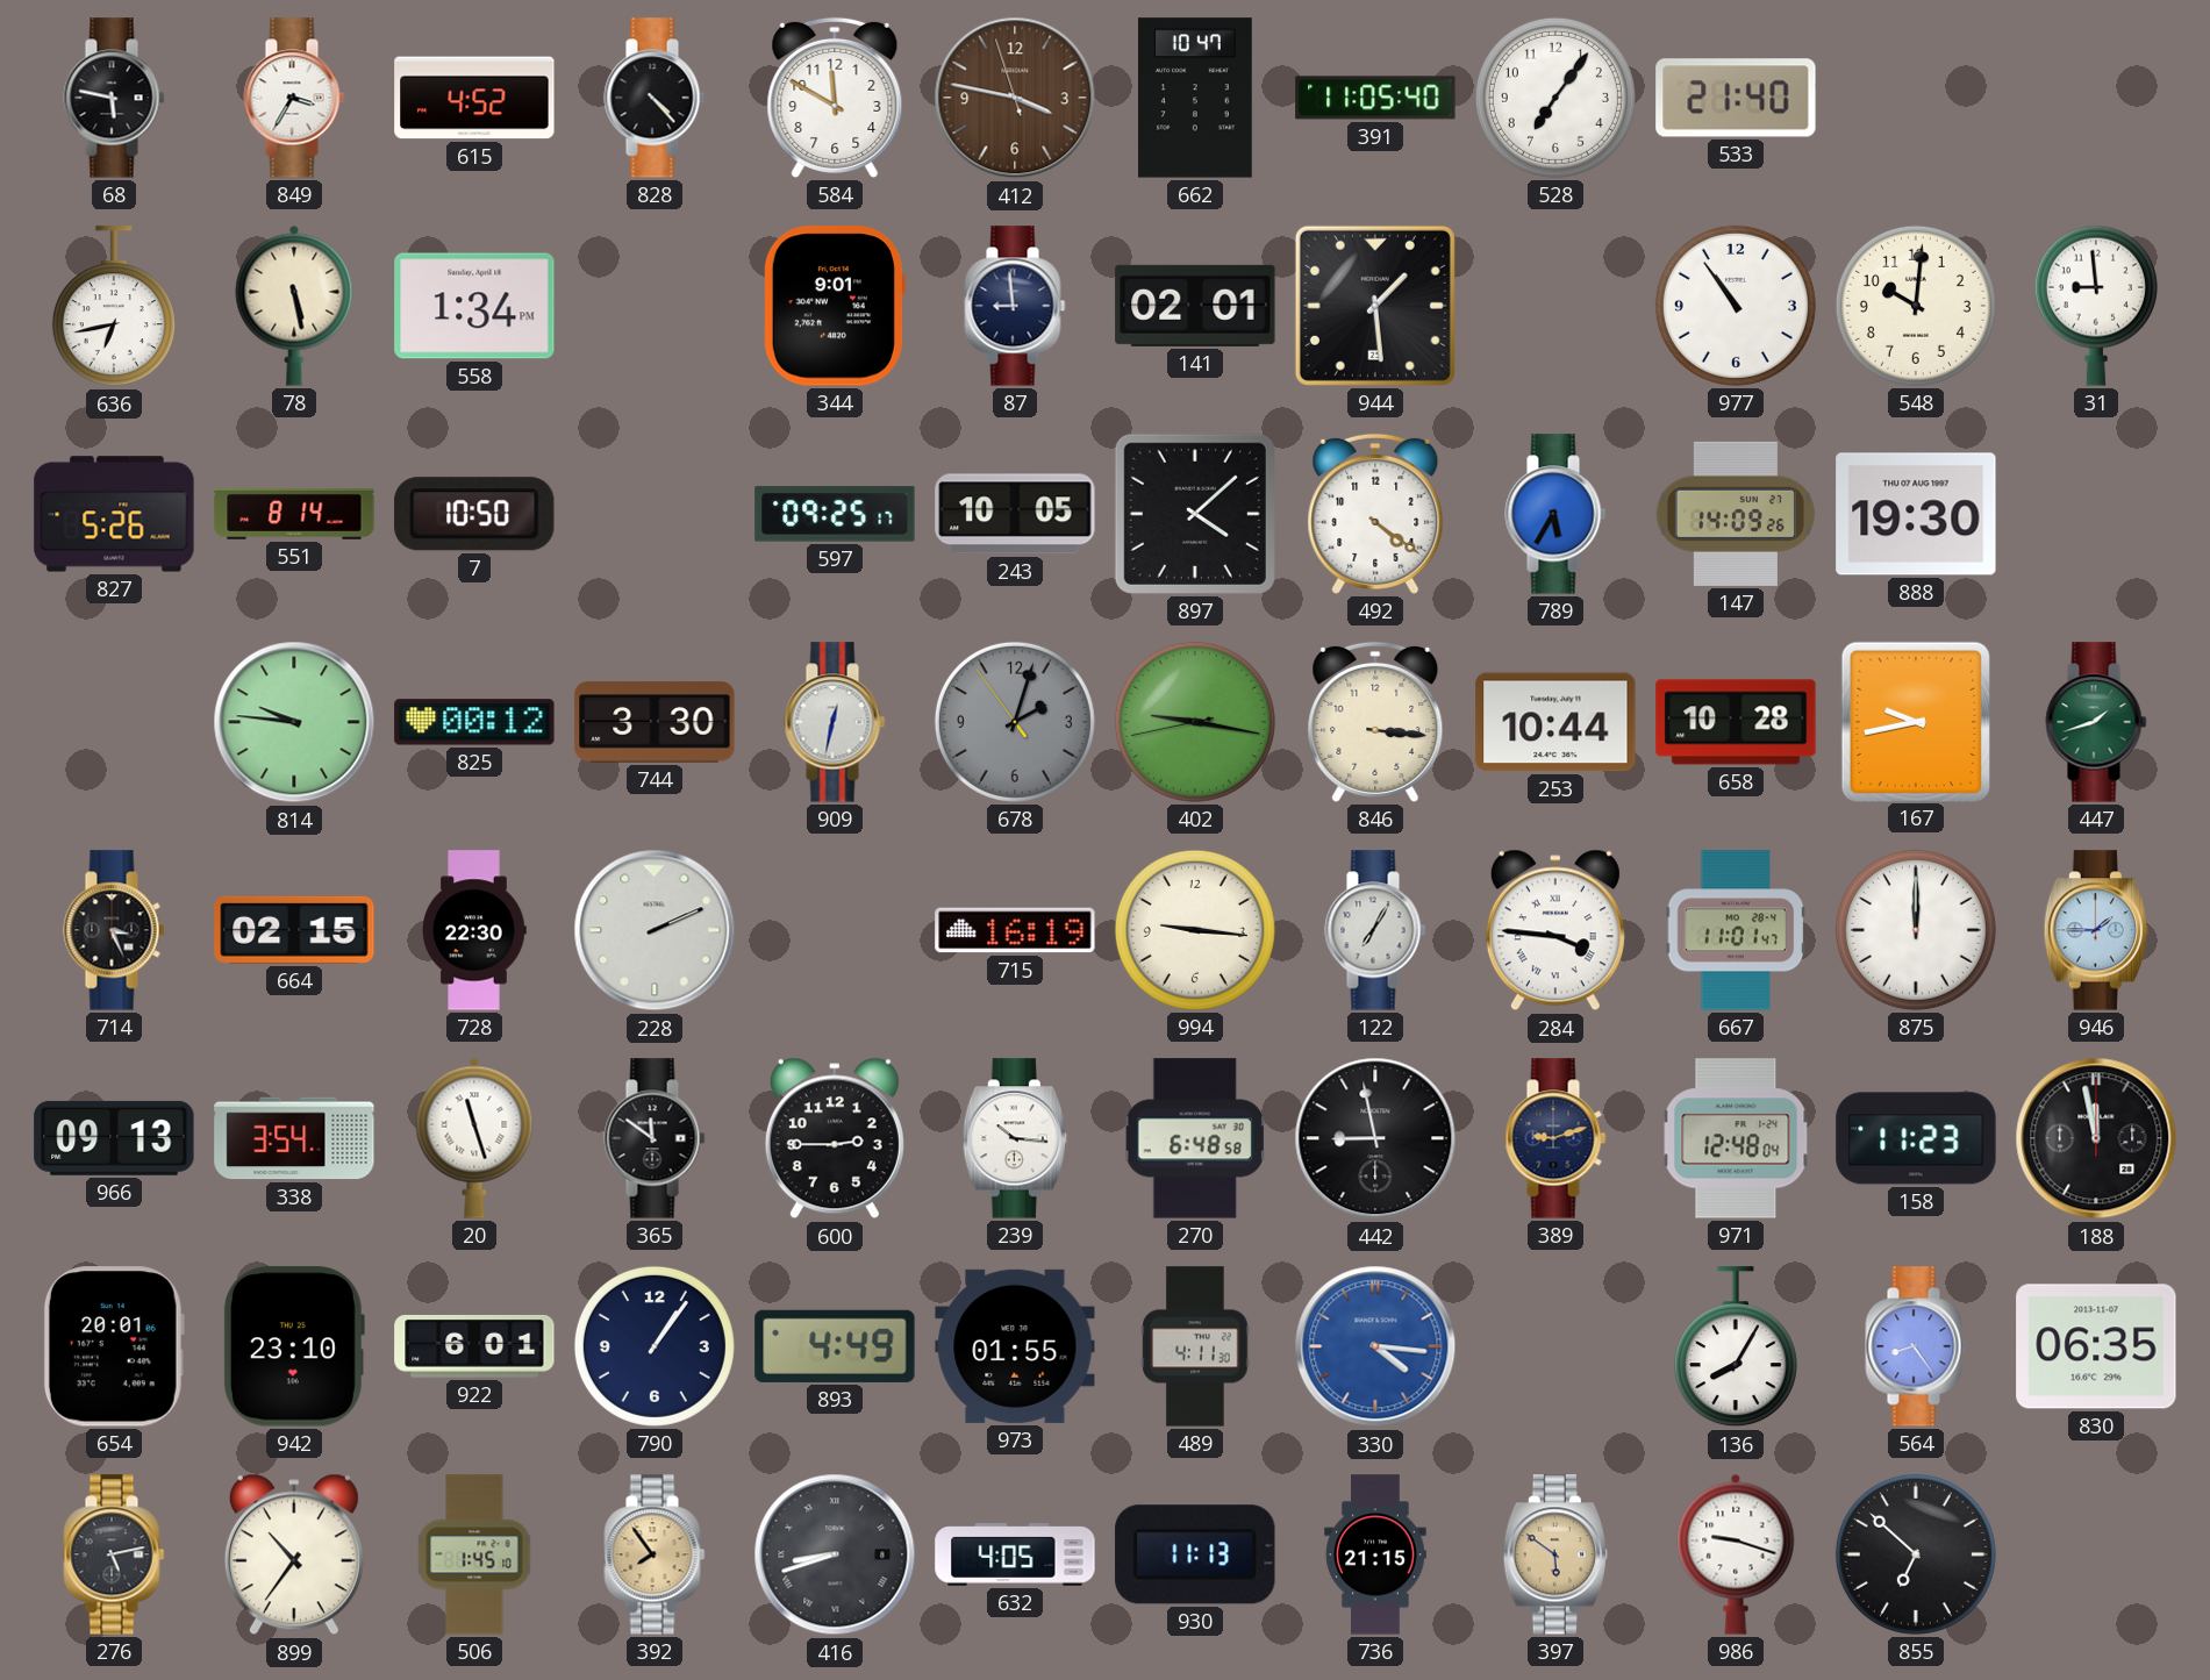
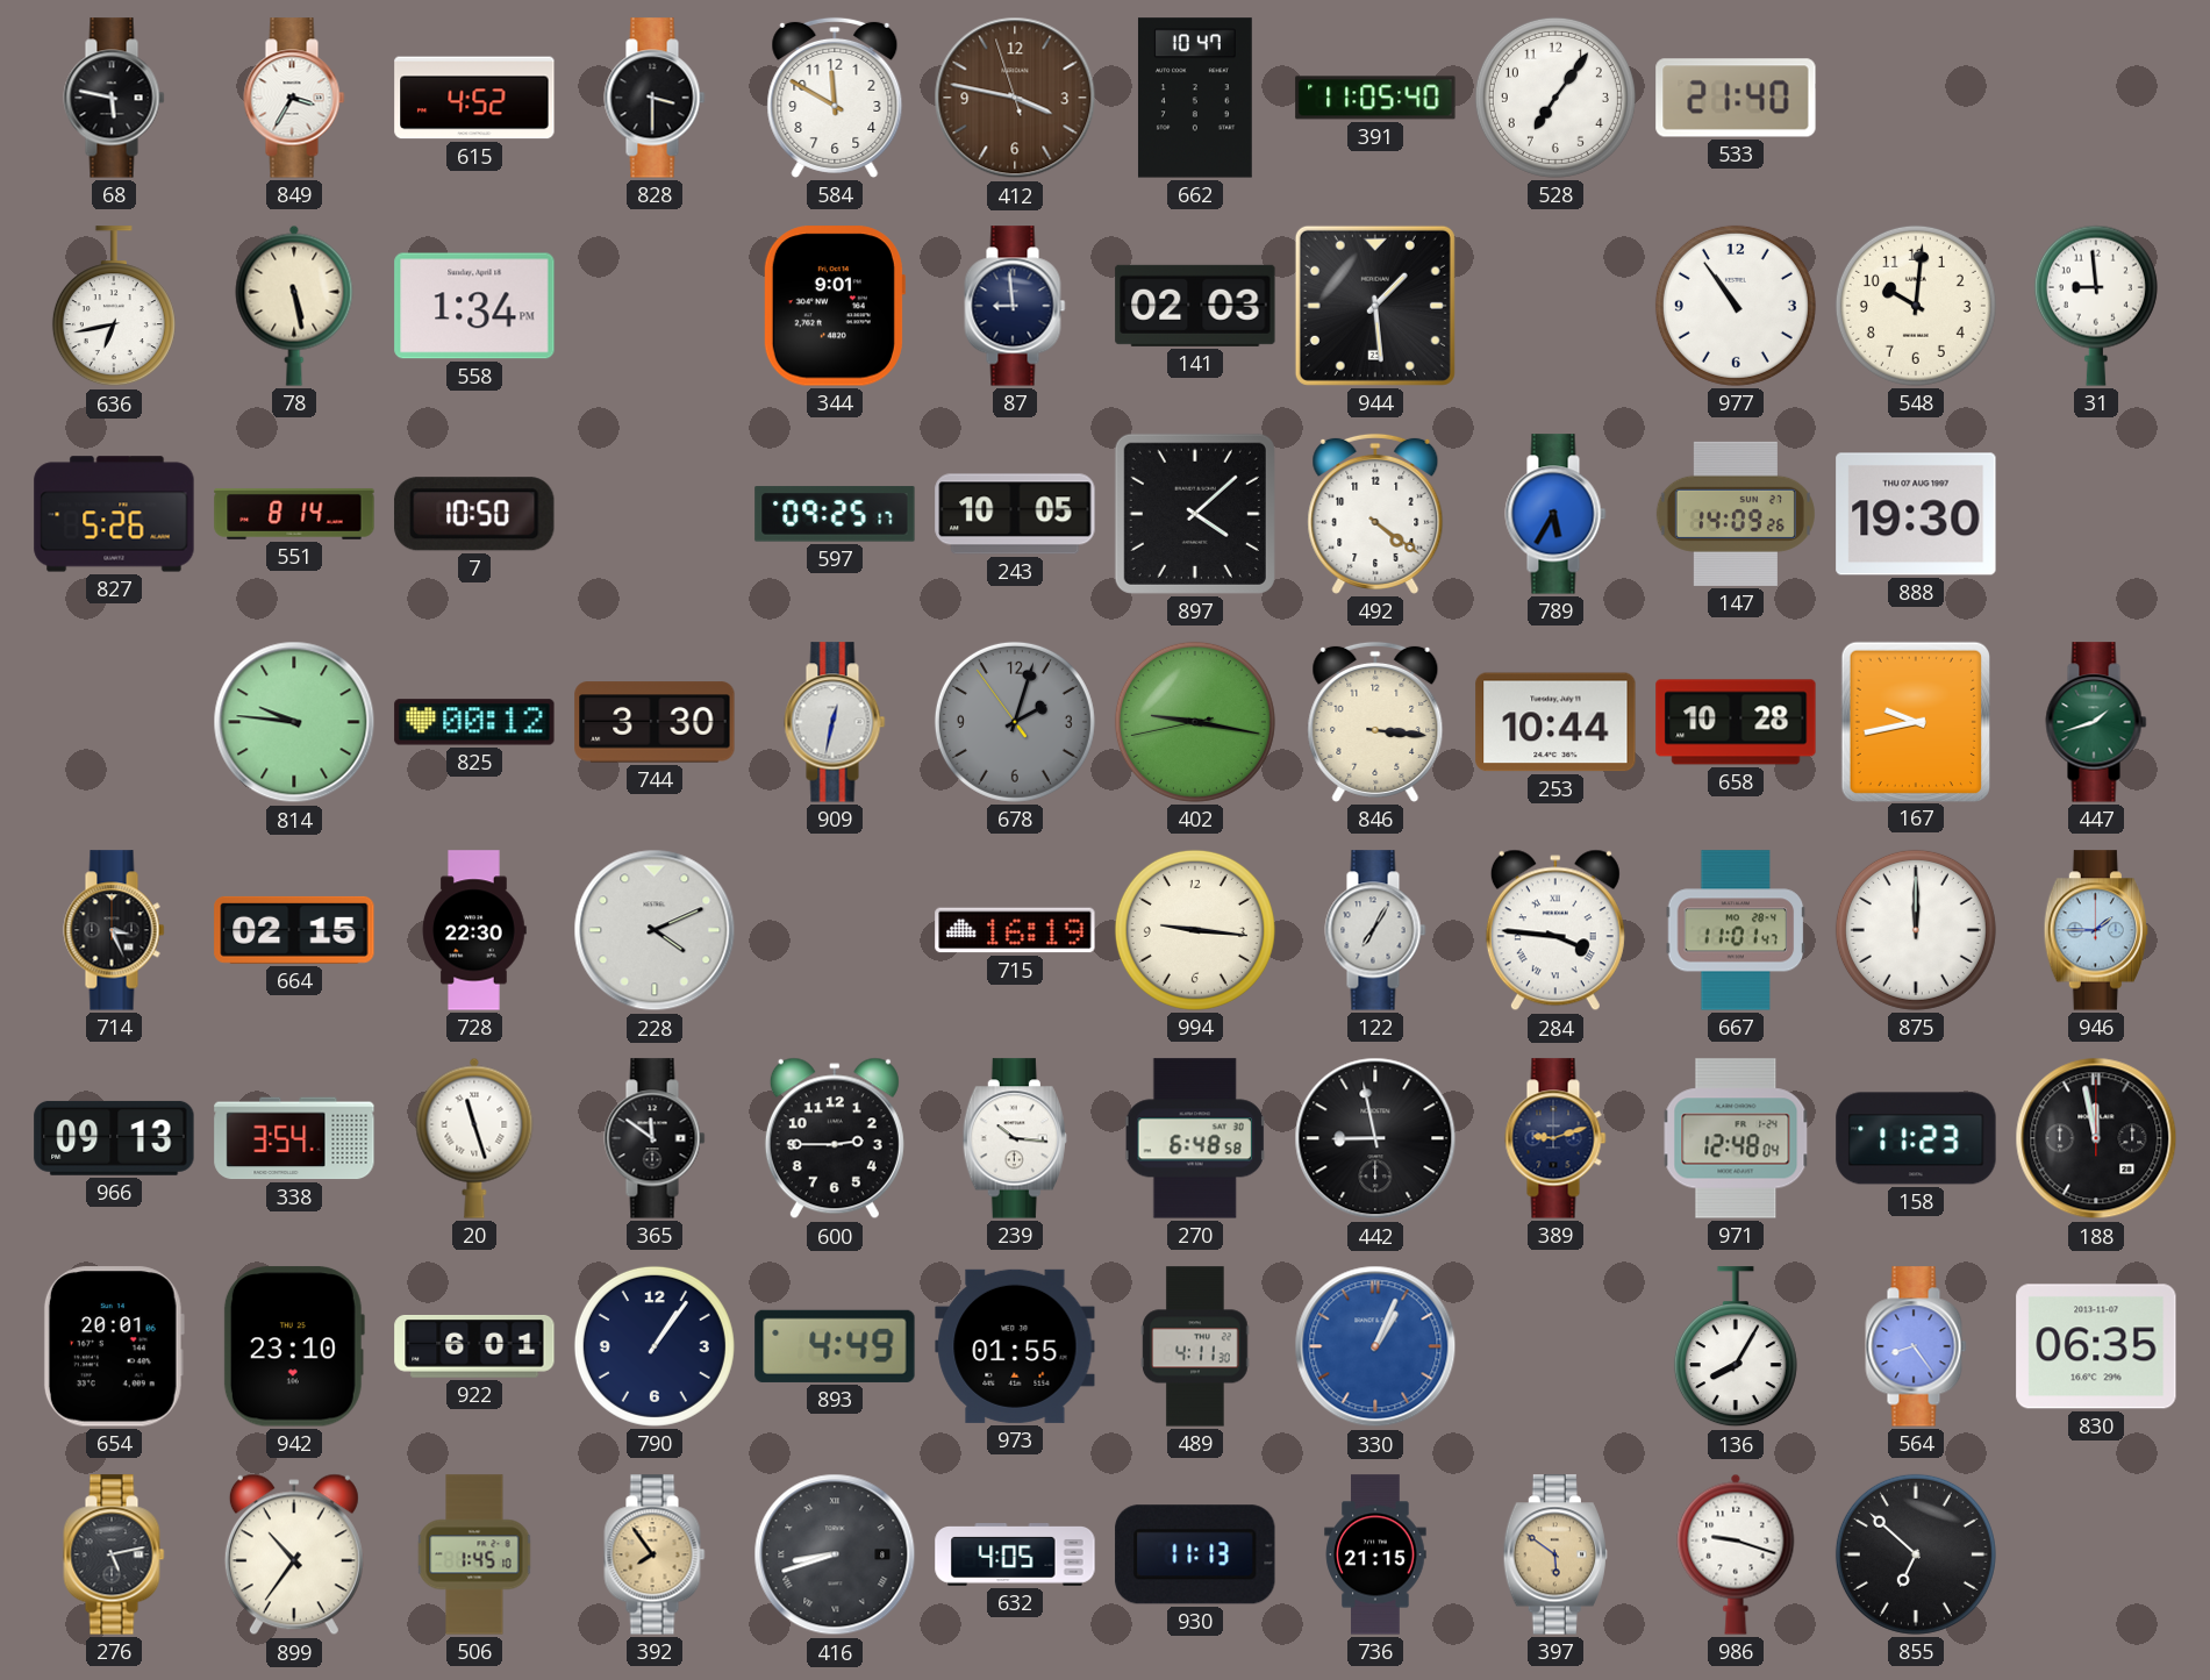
828: 4:23 -> 3:30
141: 02:01 -> 02:03
228: 2:11 -> 4:11
330: 4:16 -> 1:04
